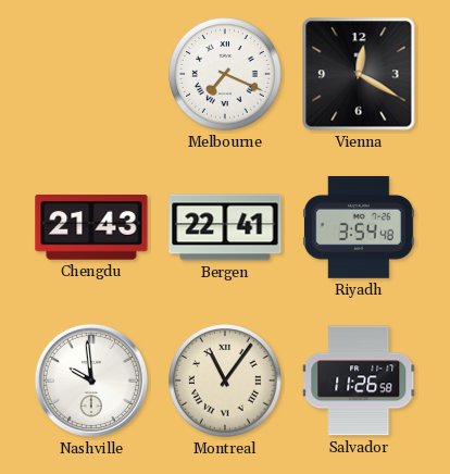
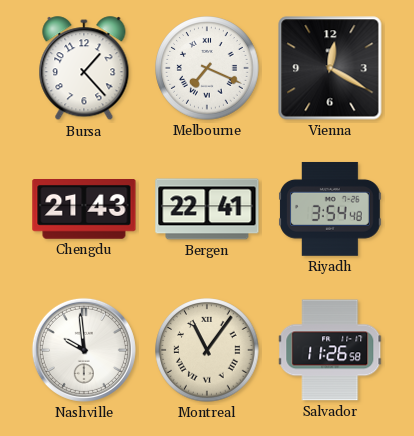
Bursa: none -> 1:23
